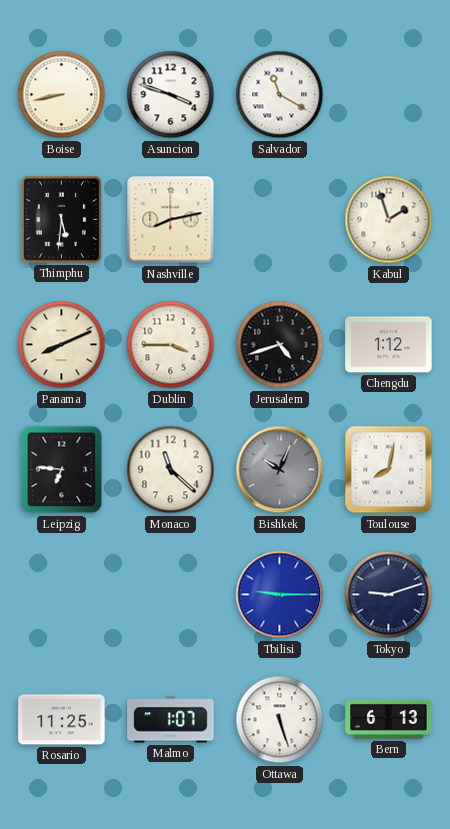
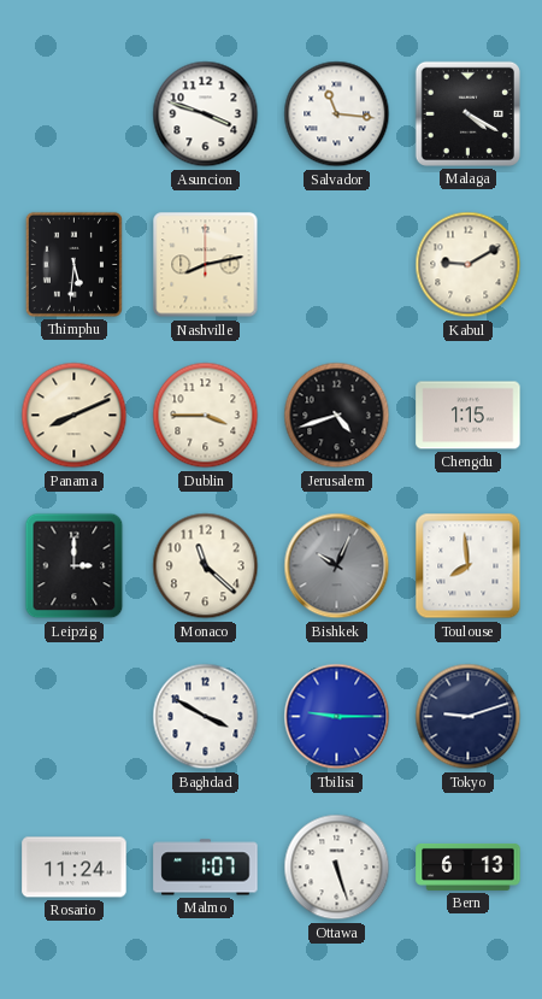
Boise: 8:43 -> none
Salvador: 11:20 -> 11:16
Malaga: none -> 4:20
Kabul: 1:57 -> 9:10
Chengdu: 1:12 -> 1:15
Leipzig: 6:46 -> 3:00
Toulouse: 8:02 -> 7:59
Baghdad: none -> 3:50
Rosario: 11:25 -> 11:24
